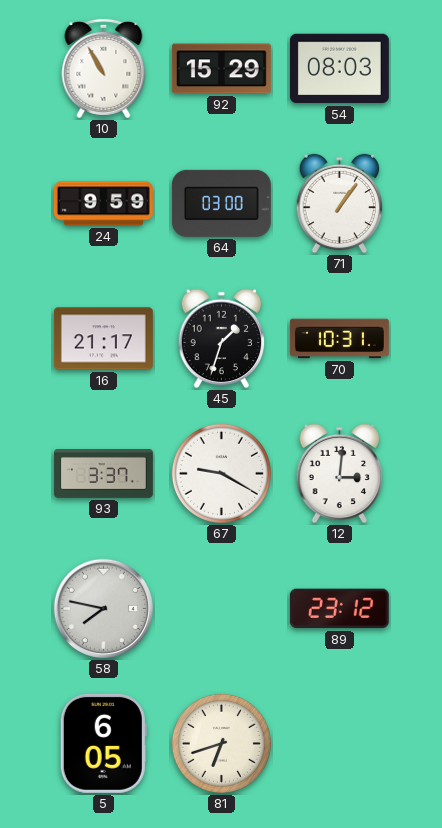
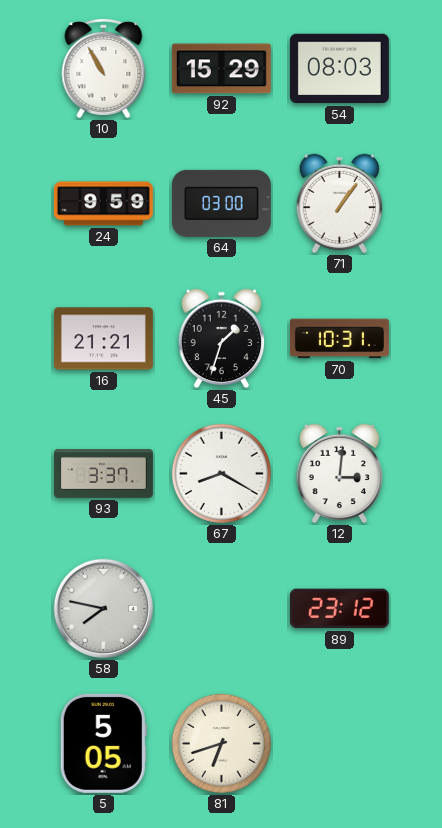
16: 21:17 -> 21:21
67: 9:20 -> 8:20
5: 6:05 -> 5:05
